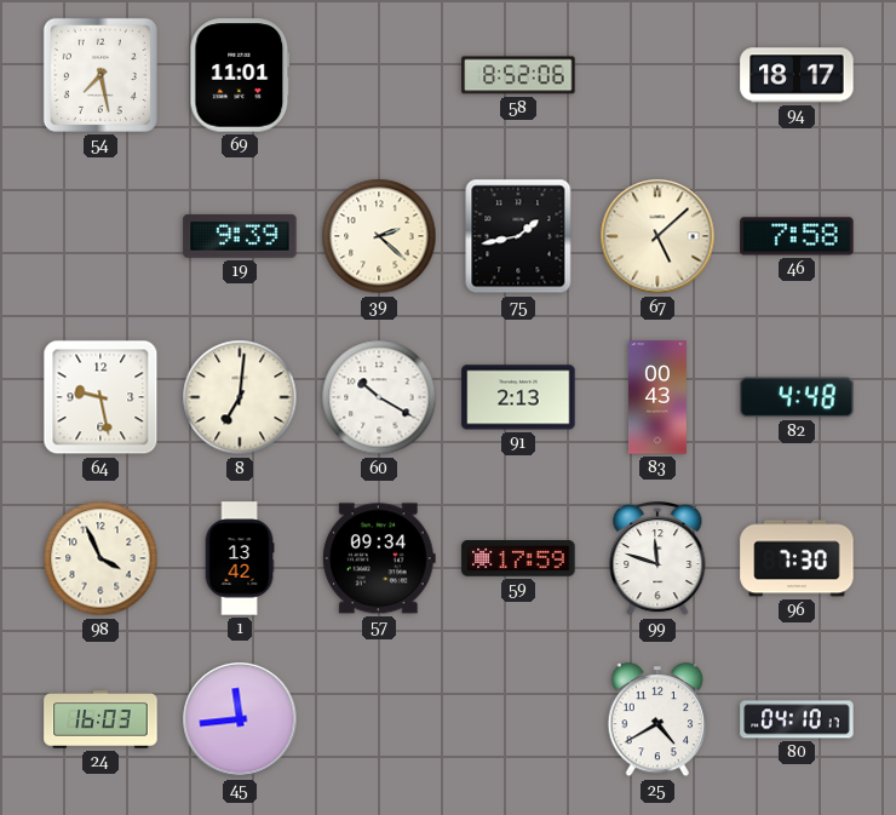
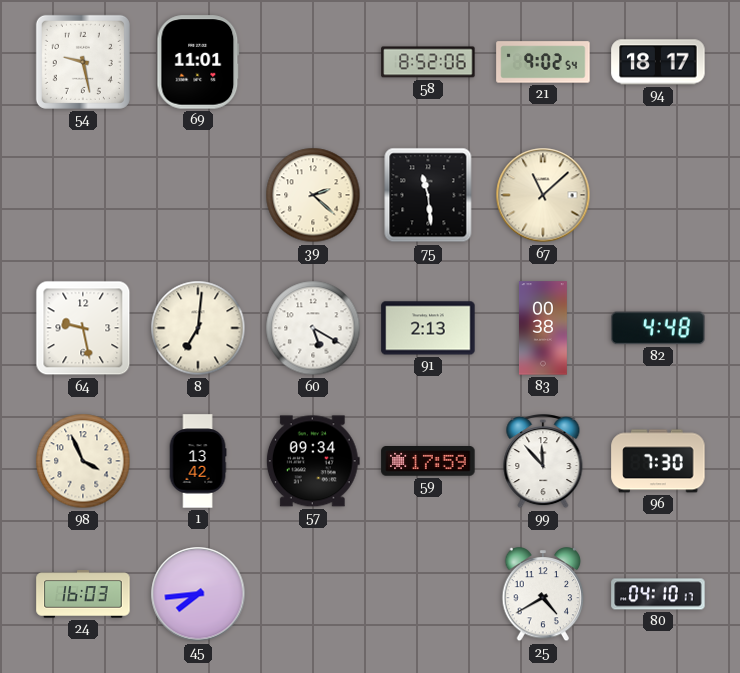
54: 7:28 -> 9:28
21: none -> 9:02
19: 9:39 -> none
75: 1:43 -> 11:29
67: 5:08 -> 11:08
46: 7:58 -> none
60: 10:20 -> 5:20
83: 00:43 -> 00:38
99: 11:48 -> 11:53
45: 11:44 -> 7:44
